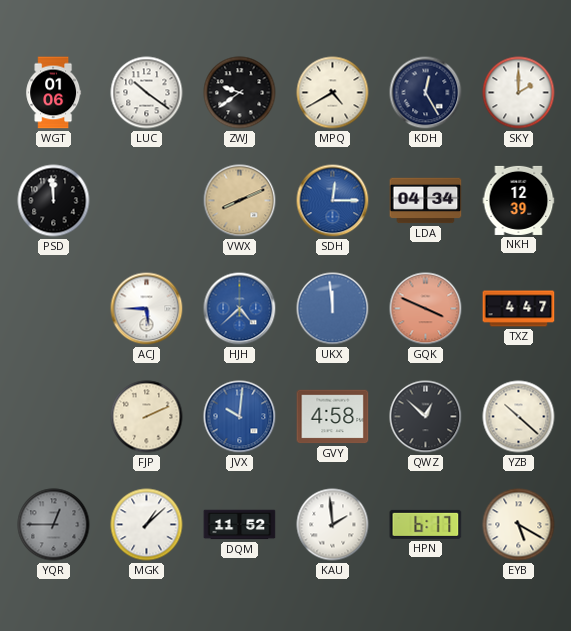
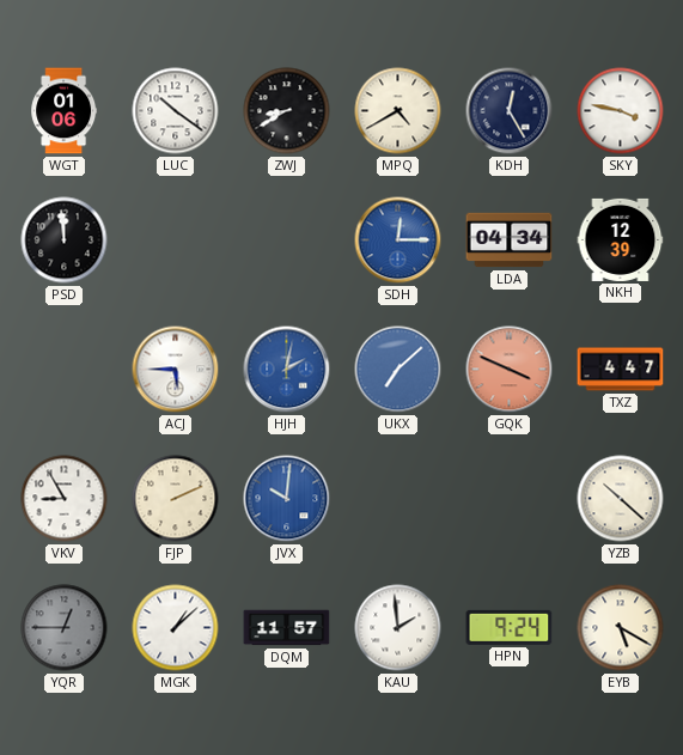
ZWJ: 9:39 -> 8:40
SKY: 2:00 -> 3:47
VWX: 8:11 -> none
HJH: 4:38 -> 2:02
UKX: 11:59 -> 7:08
VKV: none -> 8:55
GVY: 4:58 -> none
QWZ: 12:52 -> none
DQM: 11:52 -> 11:57
HPN: 6:17 -> 9:24
